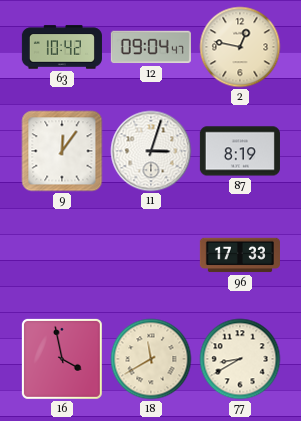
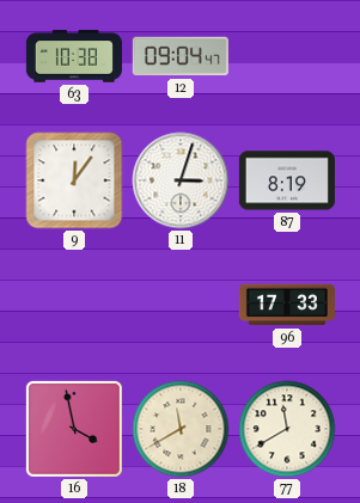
63: 10:42 -> 10:38
2: 12:47 -> none
77: 8:40 -> 11:40
